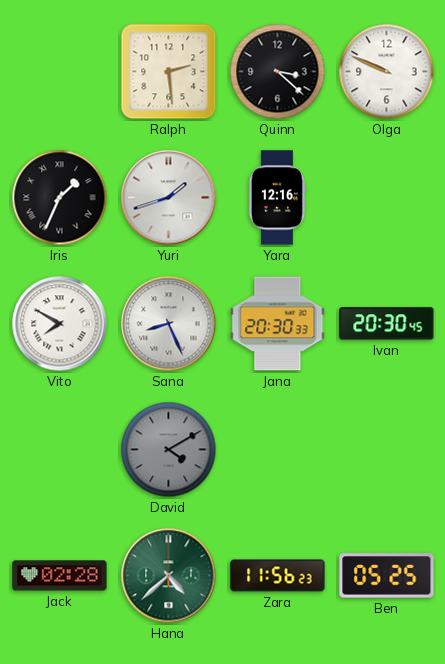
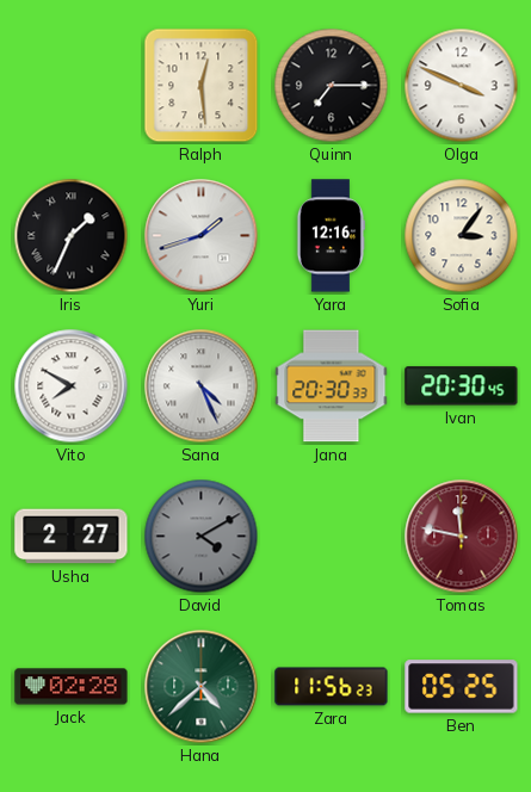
Ralph: 2:29 -> 12:29
Quinn: 3:22 -> 7:15
Olga: 9:49 -> 3:49
Sofia: none -> 3:06
Sana: 8:26 -> 4:26
Usha: none -> 2:27
Tomas: none -> 11:47
